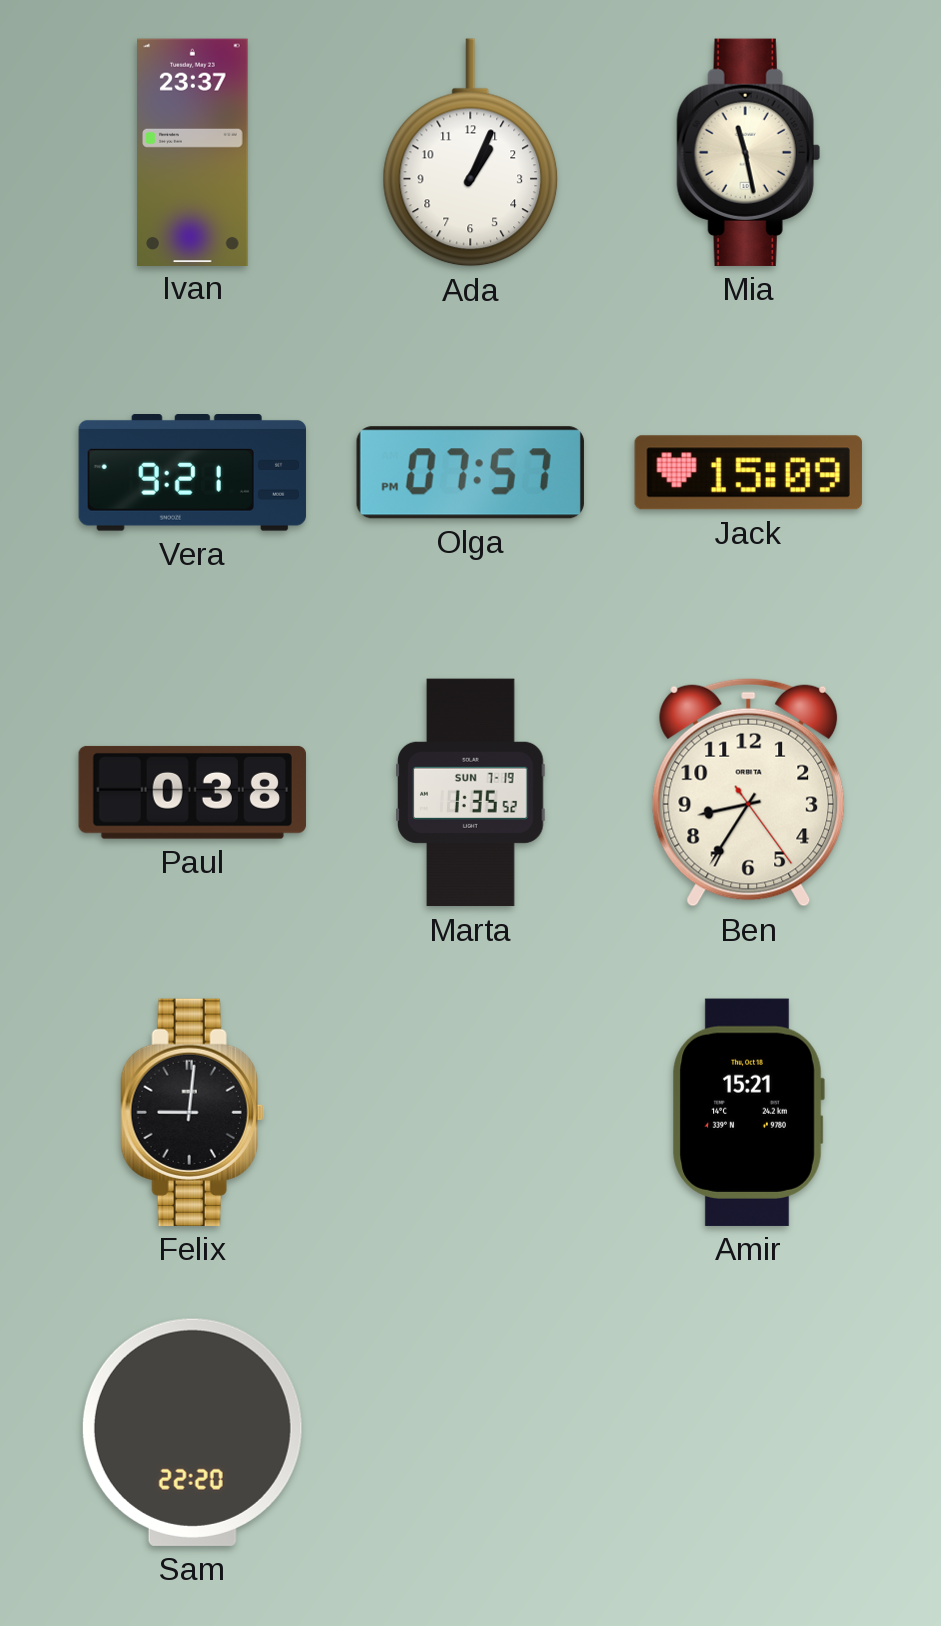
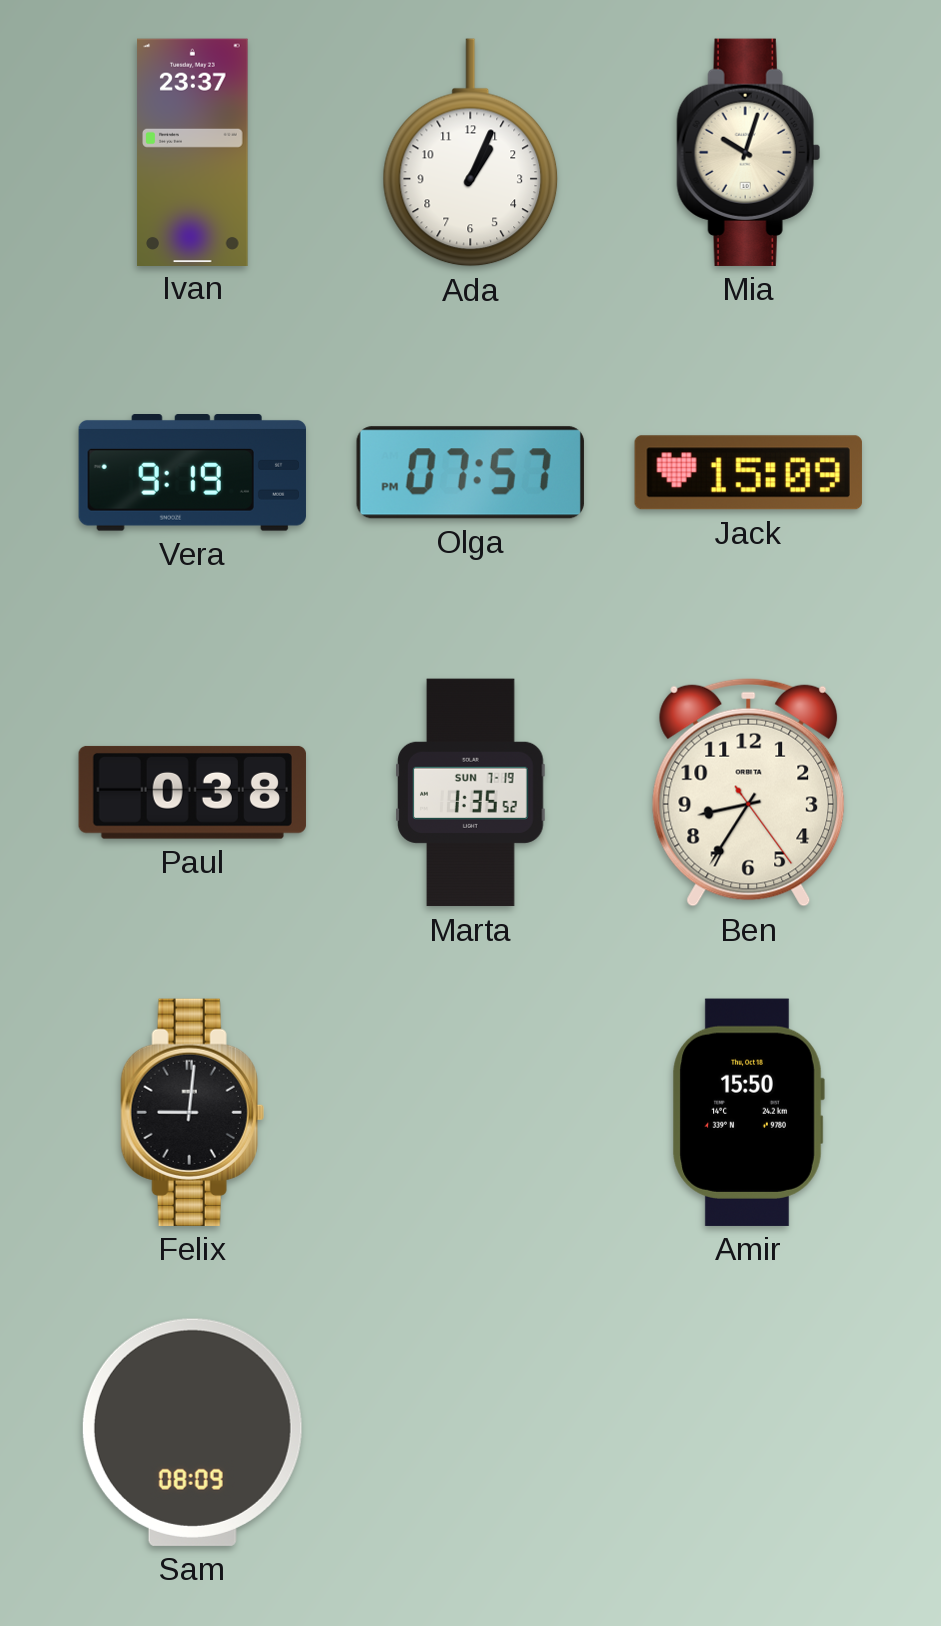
Mia: 11:28 -> 10:03
Vera: 9:21 -> 9:19
Amir: 15:21 -> 15:50
Sam: 22:20 -> 08:09
